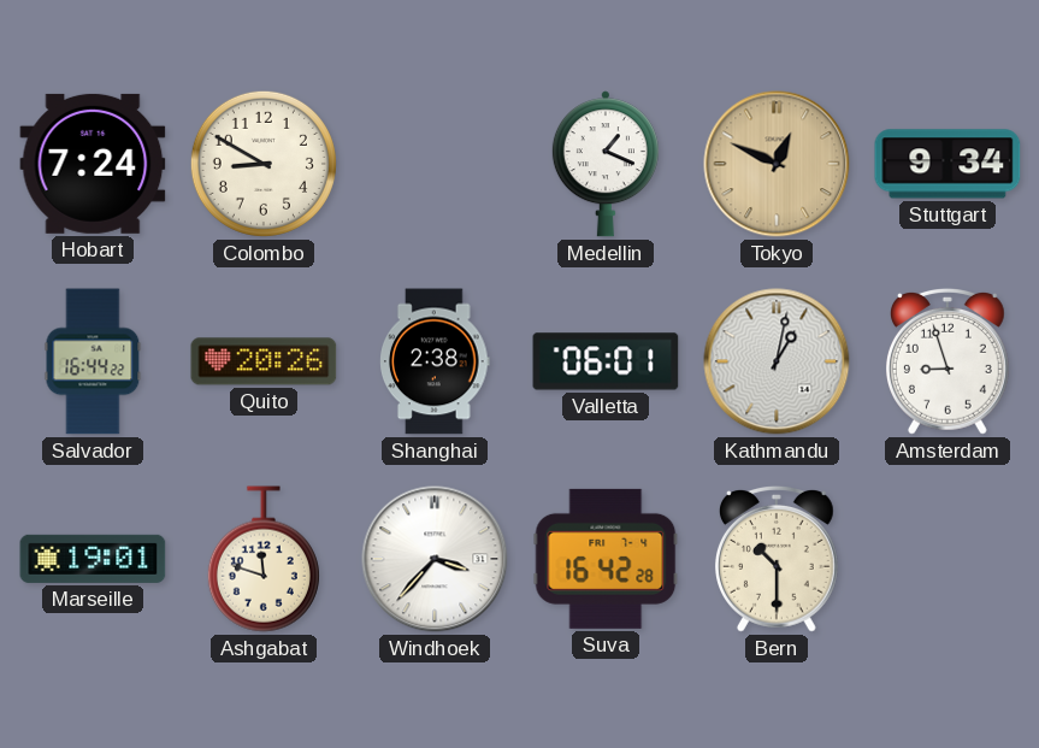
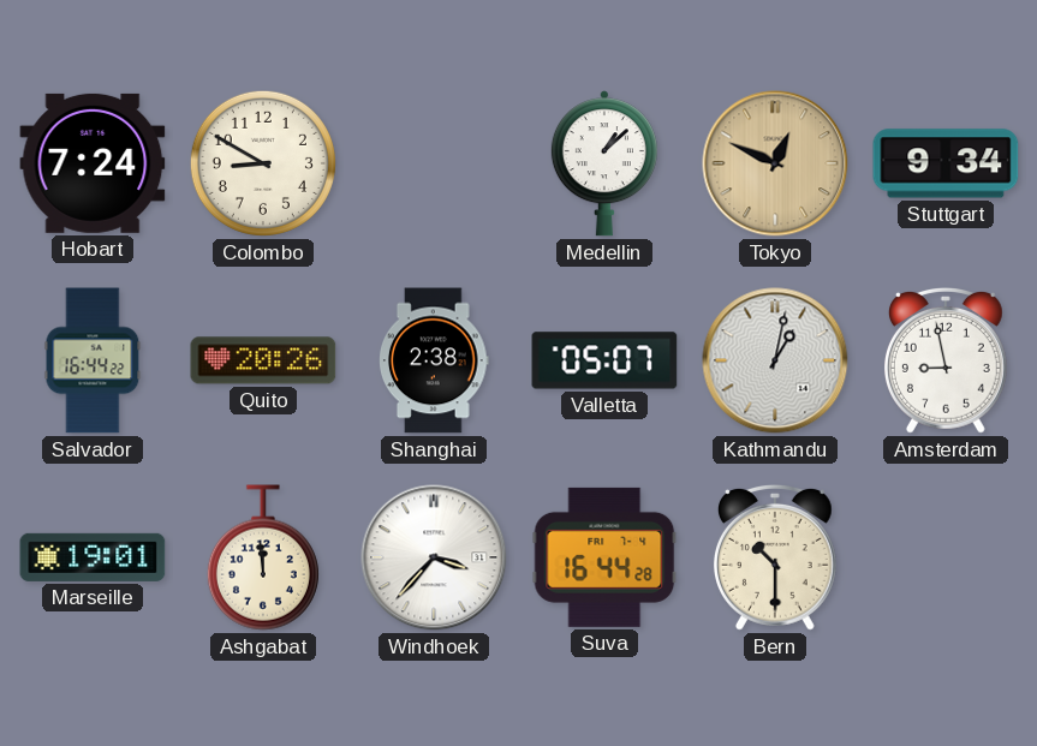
Medellin: 1:19 -> 1:08
Valletta: 06:01 -> 05:07
Amsterdam: 8:57 -> 8:58
Ashgabat: 11:48 -> 11:59
Suva: 16:42 -> 16:44
